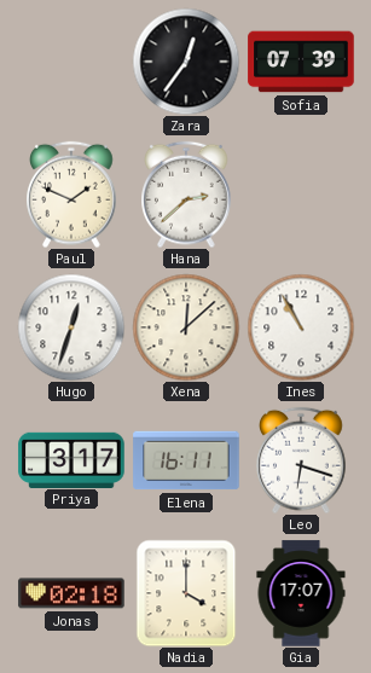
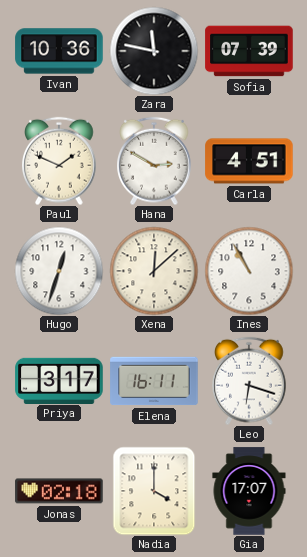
Ivan: none -> 10:36
Zara: 12:36 -> 11:47
Hana: 2:38 -> 2:50
Carla: none -> 4:51
